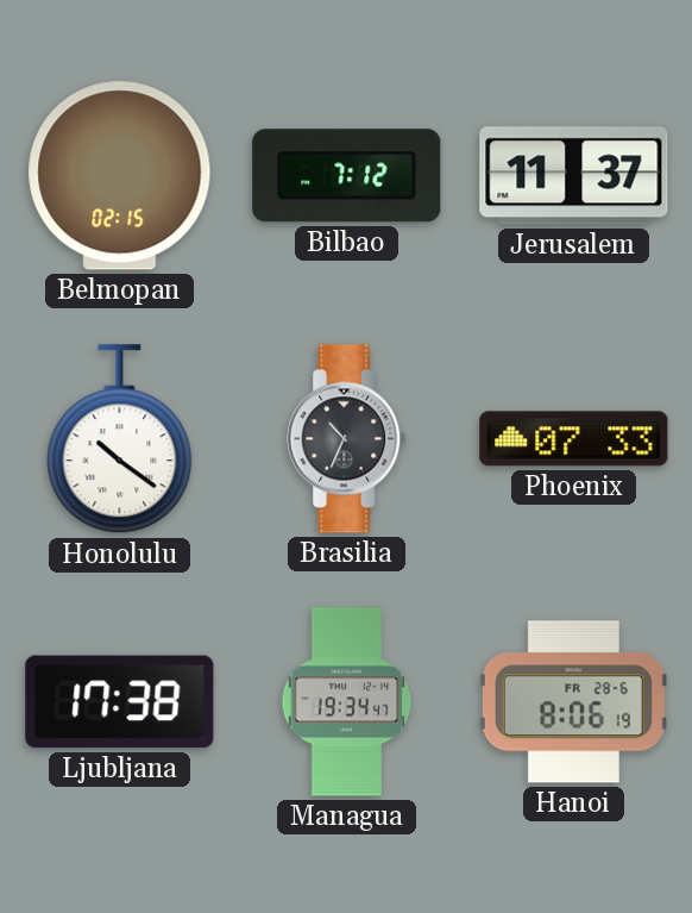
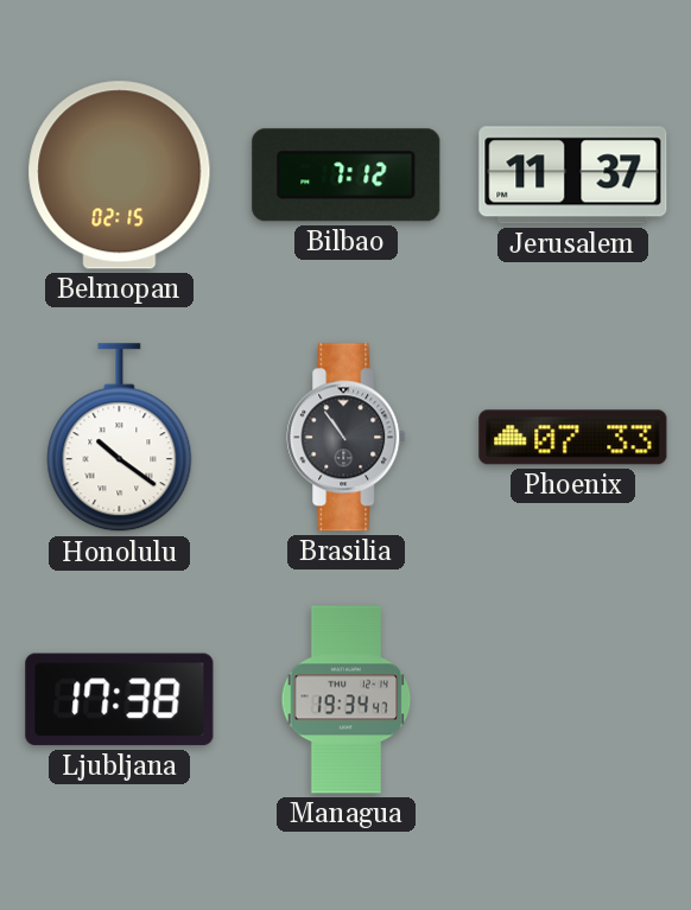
Brasilia: 10:34 -> 10:54
Hanoi: 8:06 -> none
